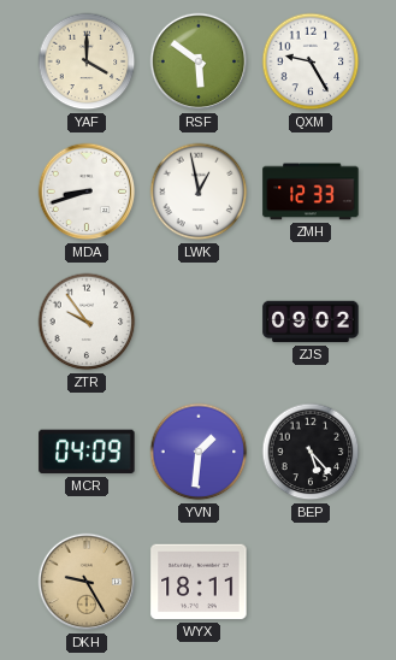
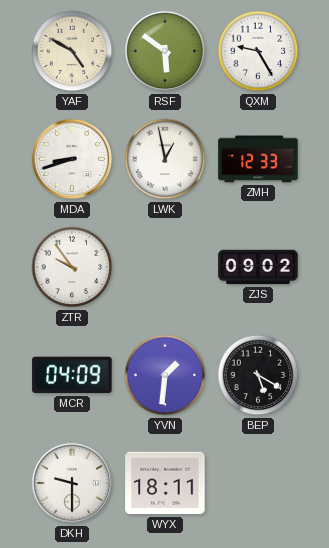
YAF: 4:00 -> 4:50
BEP: 5:23 -> 5:20
DKH: 9:25 -> 9:30
DKH dial: champagne -> white
